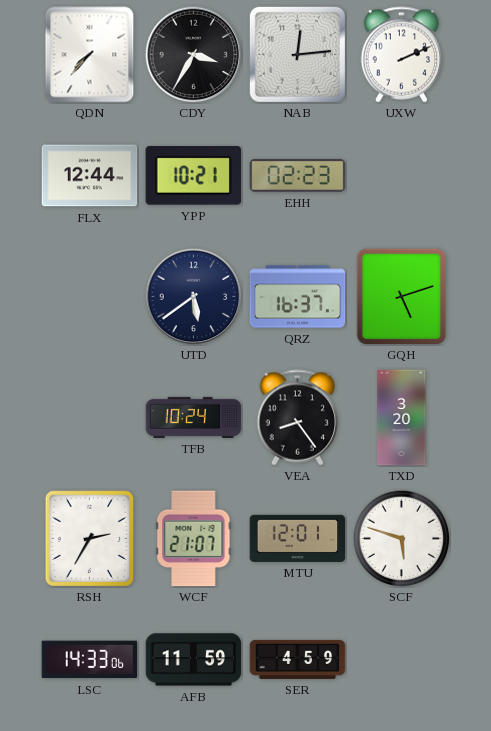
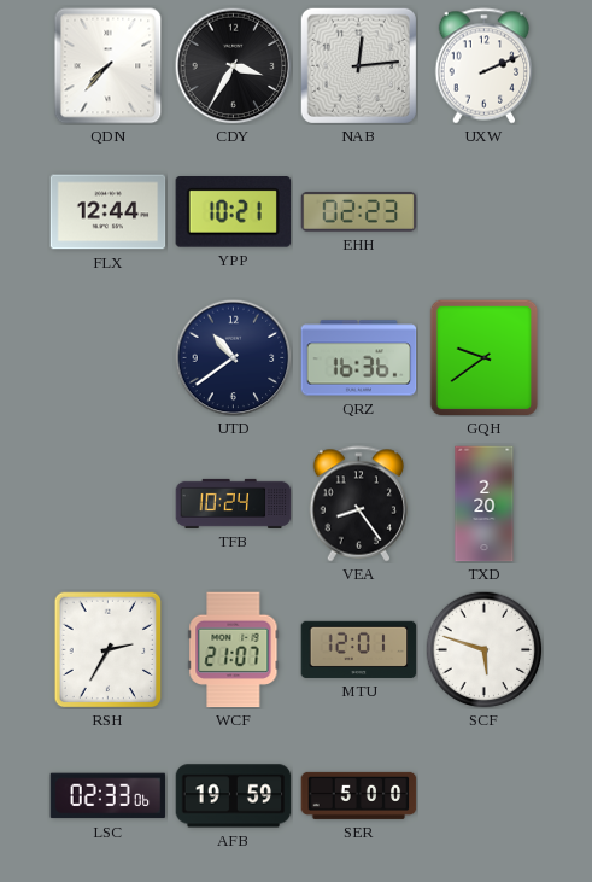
UTD: 5:39 -> 10:39
QRZ: 16:37 -> 16:36
GQH: 5:12 -> 9:39
TXD: 3:20 -> 2:20
LSC: 14:33 -> 02:33
AFB: 11:59 -> 19:59
SER: 4:59 -> 5:00
